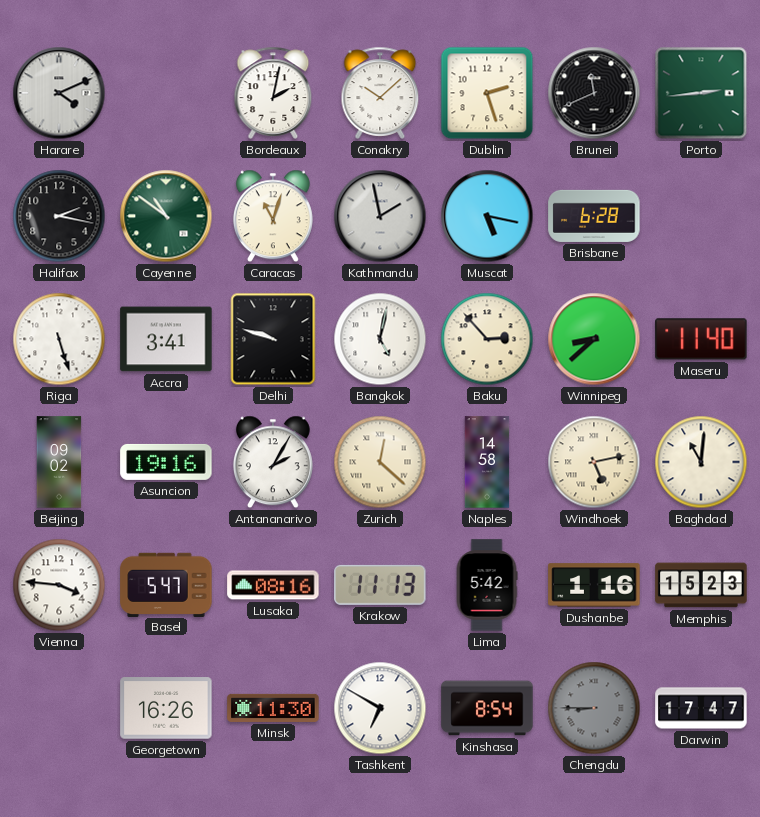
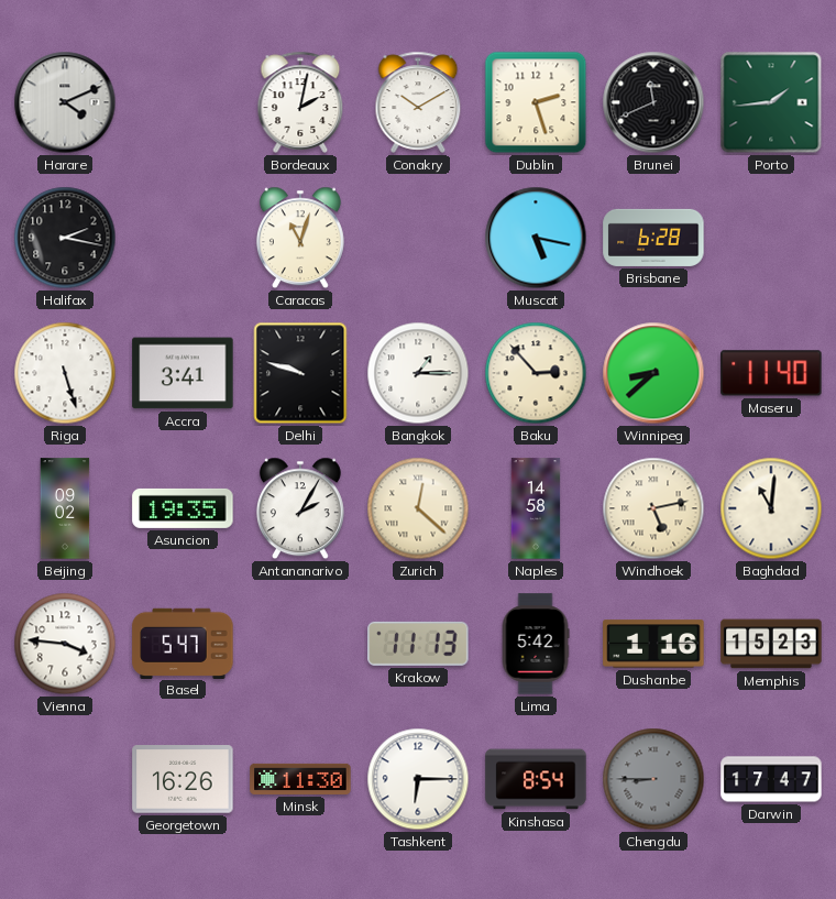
Conakry: 10:08 -> 10:10
Porto: 2:44 -> 1:44
Cayenne: 10:51 -> none
Kathmandu: 1:58 -> none
Bangkok: 5:02 -> 1:15
Asuncion: 19:16 -> 19:35
Lusaka: 08:16 -> none
Tashkent: 6:50 -> 6:15
